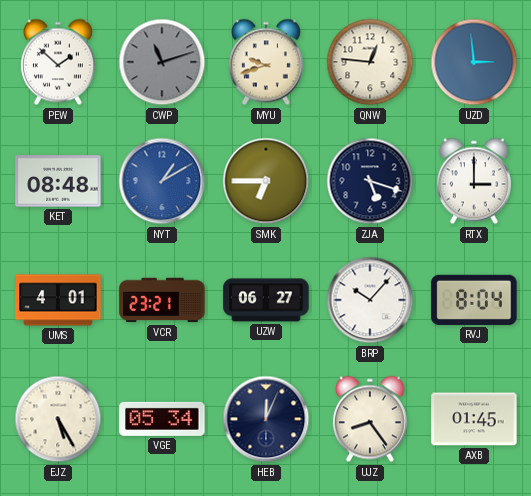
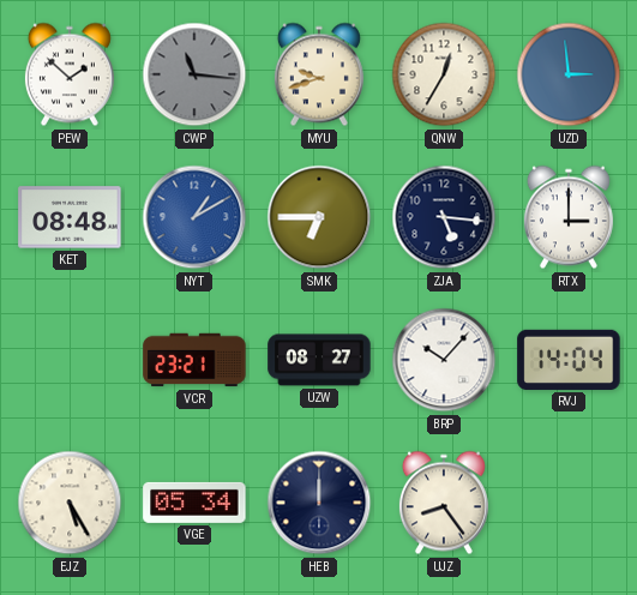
CWP: 11:12 -> 11:16
QNW: 12:46 -> 12:35
ZJA: 5:18 -> 5:16
UMS: 4:01 -> none
UZW: 06:27 -> 08:27
RVJ: 8:04 -> 14:04
HEB: 12:04 -> 12:00
AXB: 01:45 -> none
